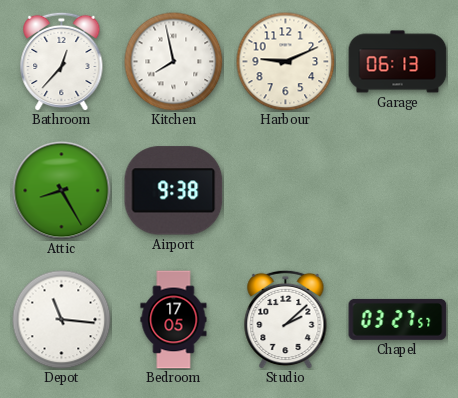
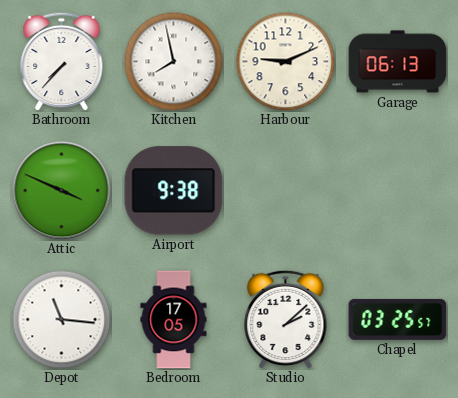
Bathroom: 12:37 -> 7:37
Attic: 8:25 -> 3:49
Chapel: 03:27 -> 03:25
